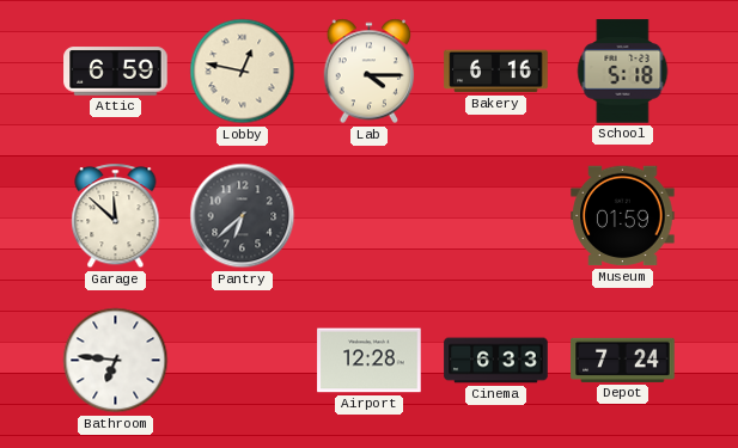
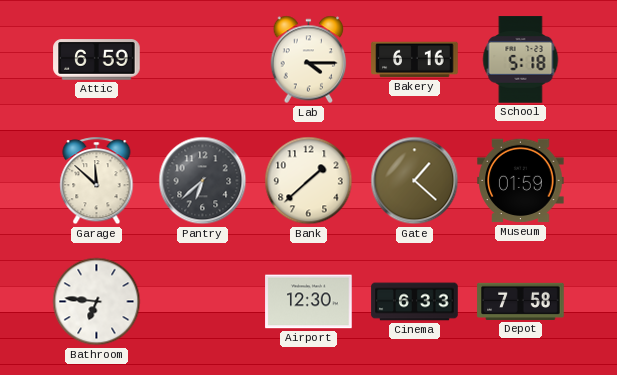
Lobby: 12:47 -> none
Bank: none -> 1:38
Gate: none -> 1:22
Airport: 12:28 -> 12:30
Depot: 7:24 -> 7:58
